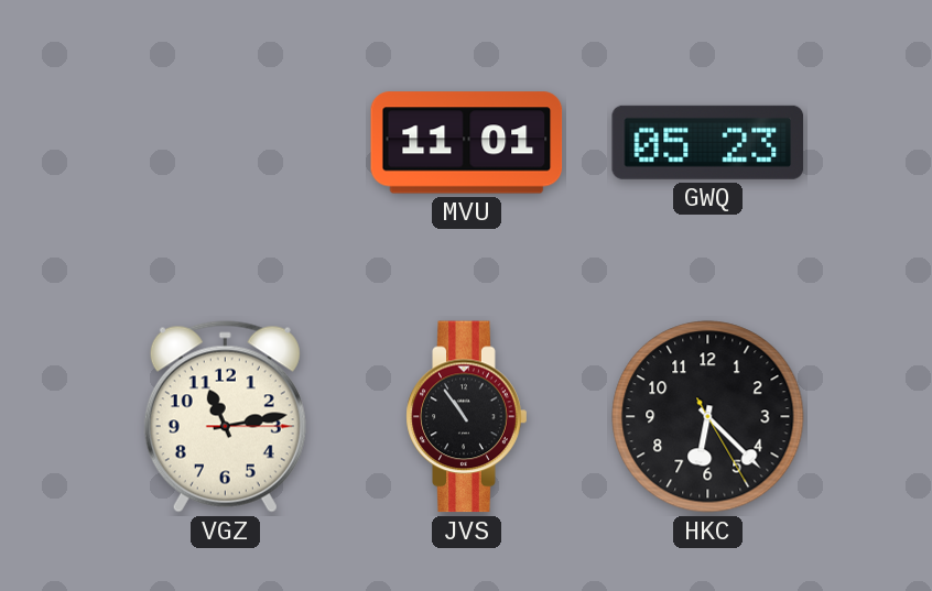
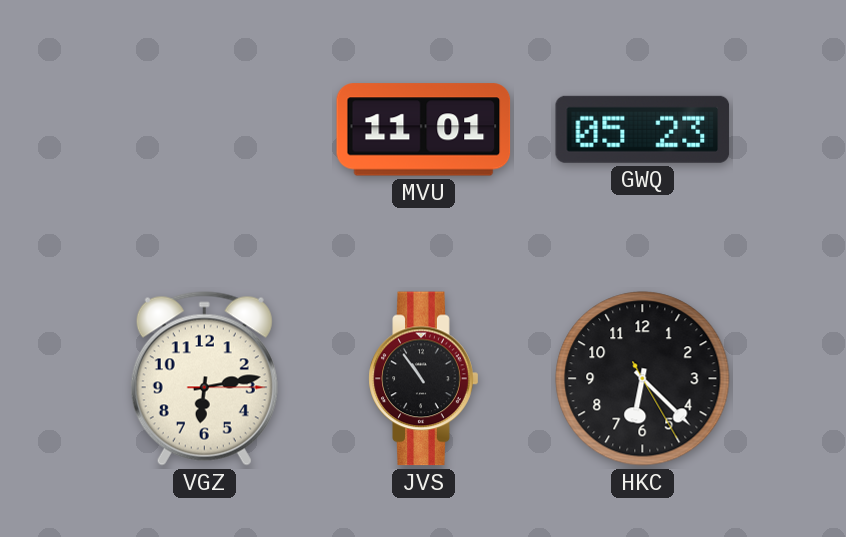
VGZ: 11:13 -> 6:13
